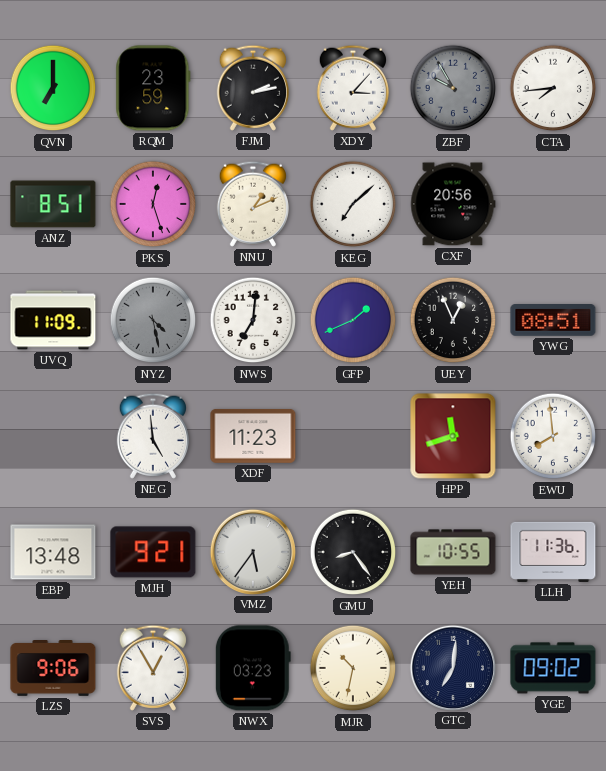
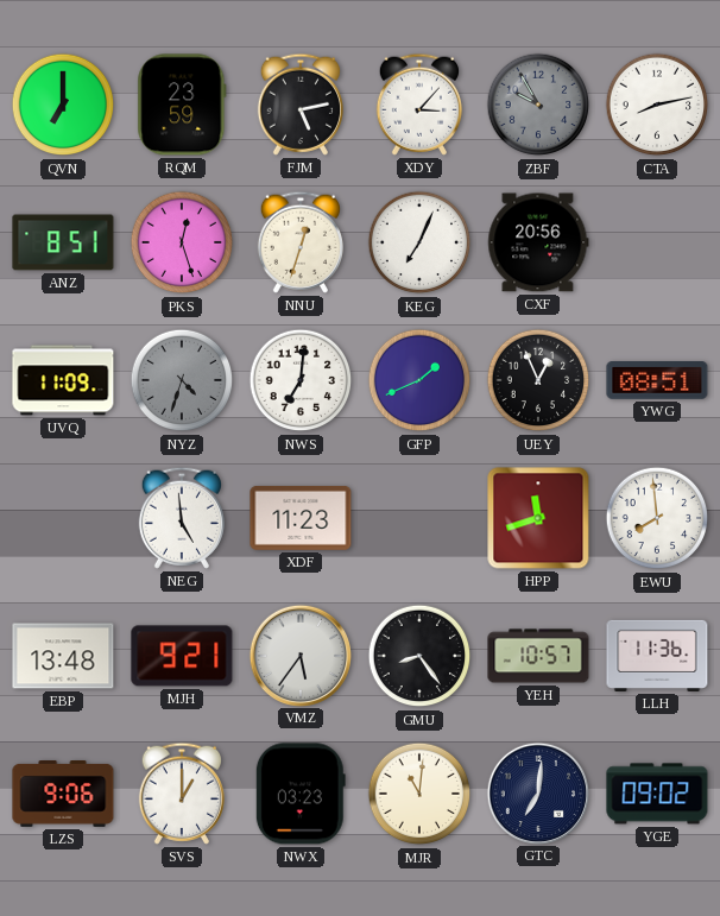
FJM: 2:13 -> 5:13
CTA: 7:44 -> 8:13
NNU: 1:11 -> 12:33
KEG: 7:08 -> 7:04
NYZ: 4:28 -> 4:33
YEH: 10:55 -> 10:57
SVS: 12:55 -> 1:00
MJR: 10:32 -> 11:01
